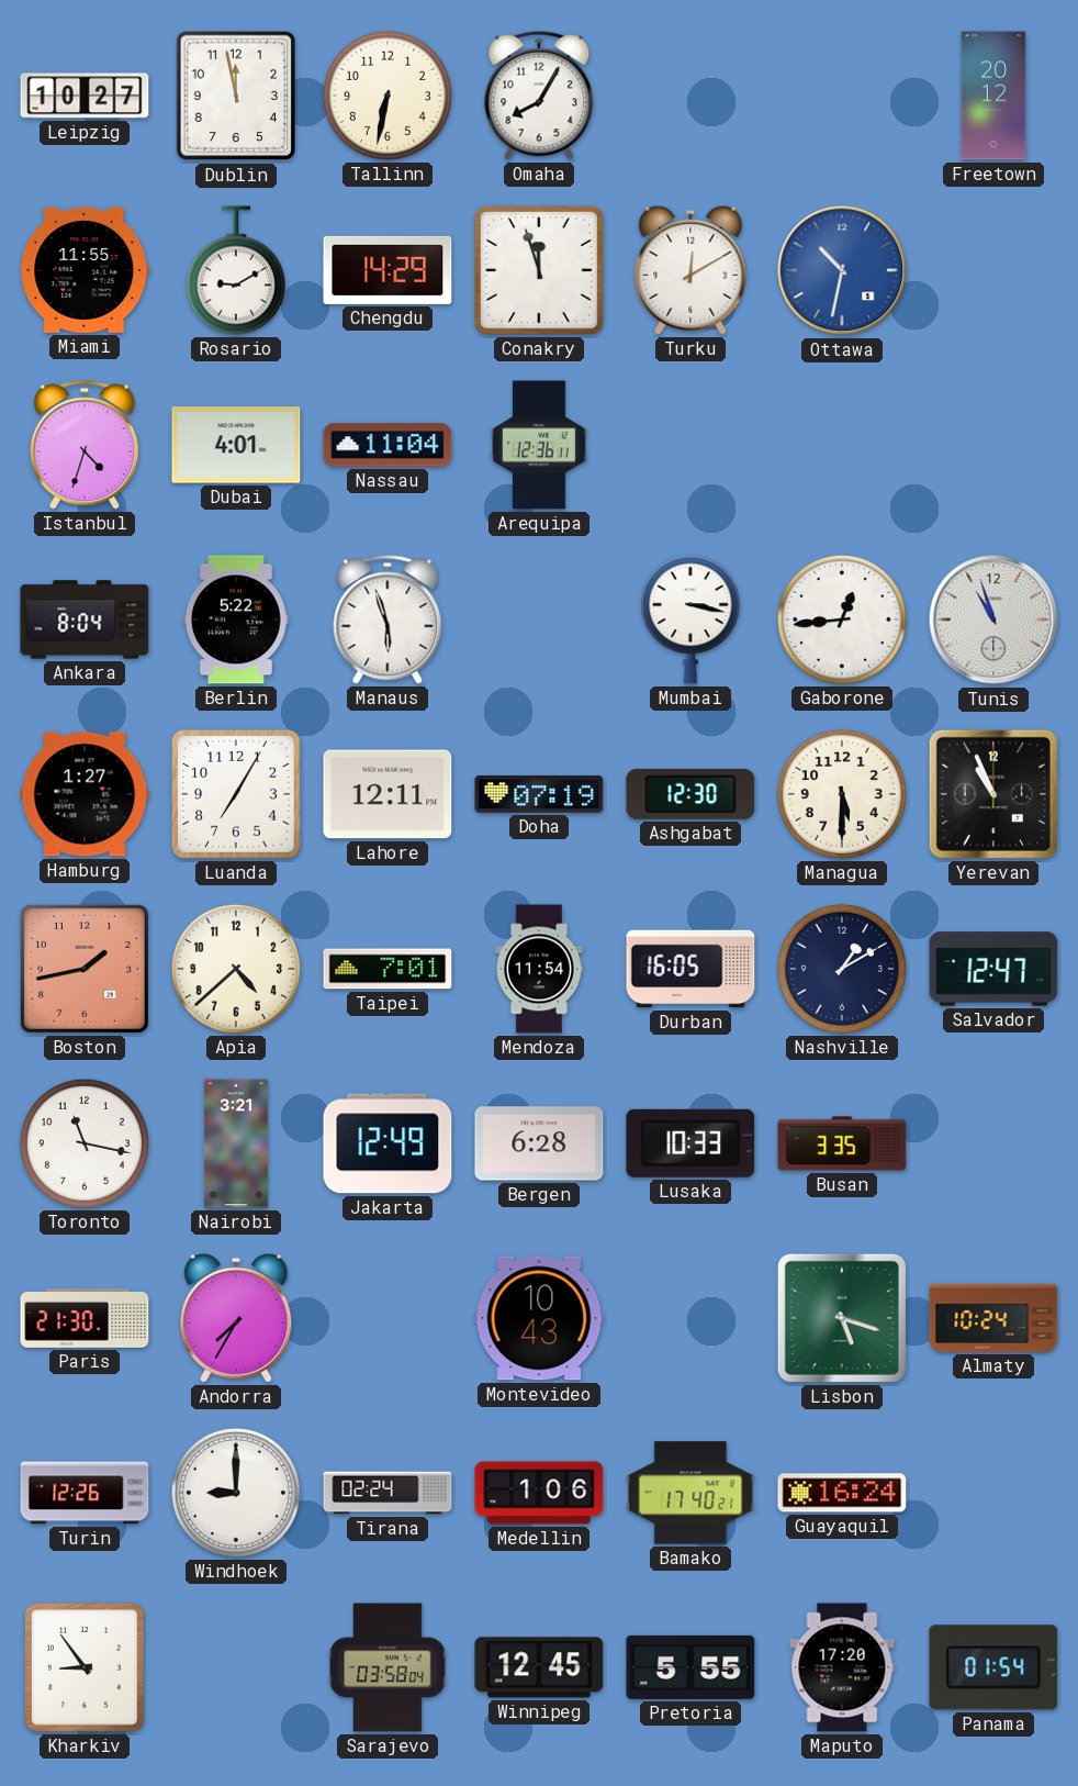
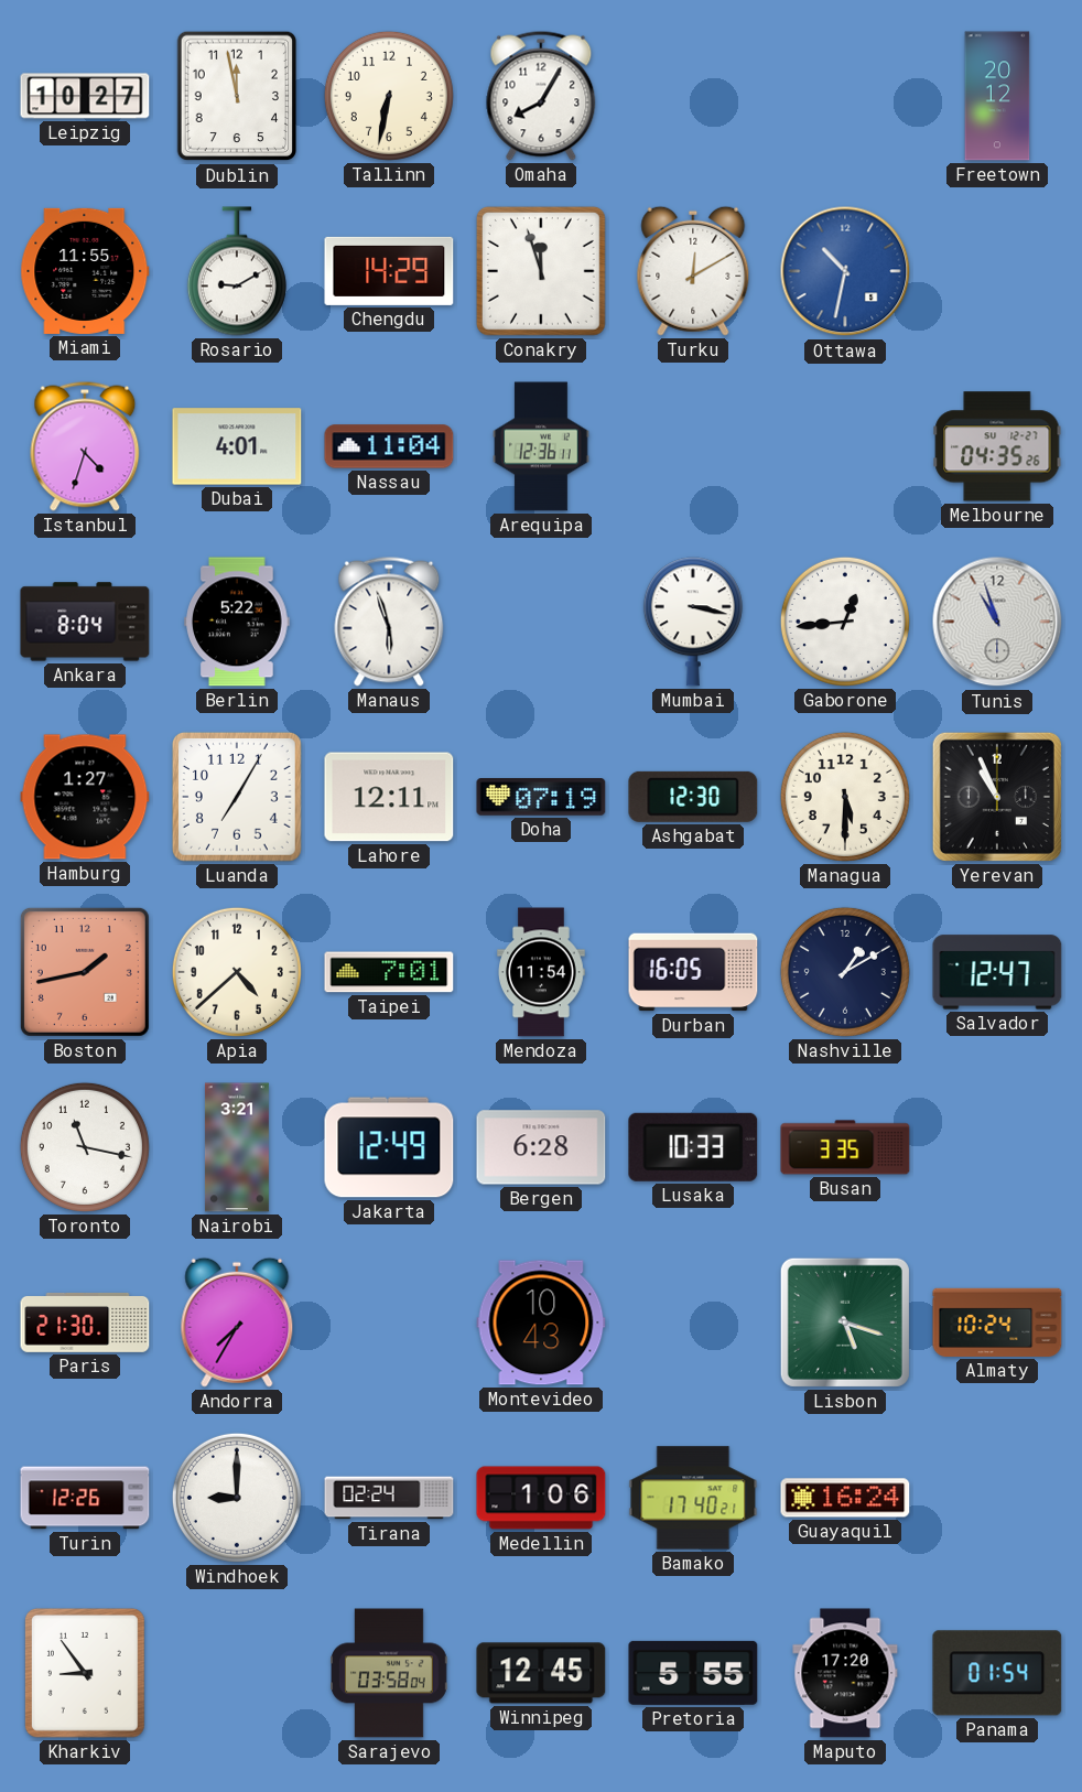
Melbourne: none -> 04:35
